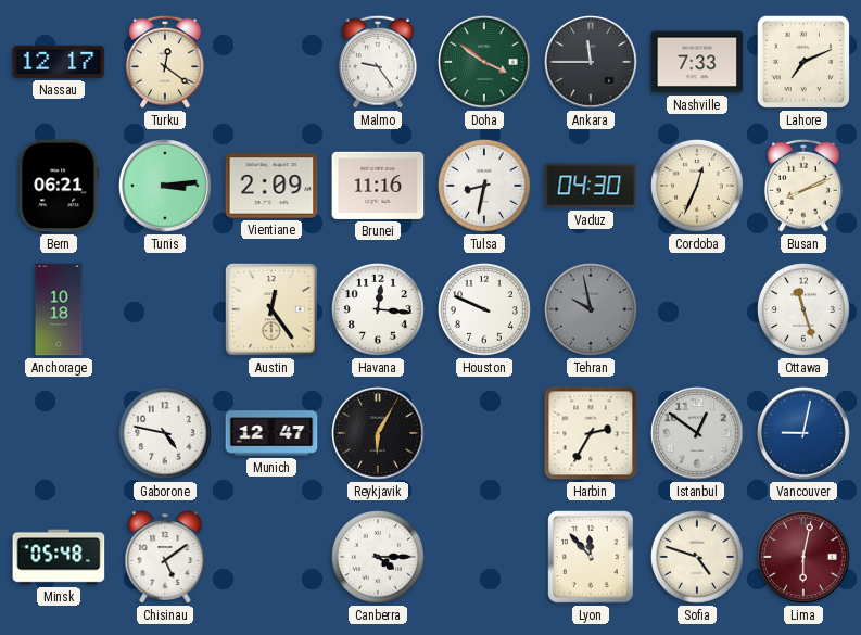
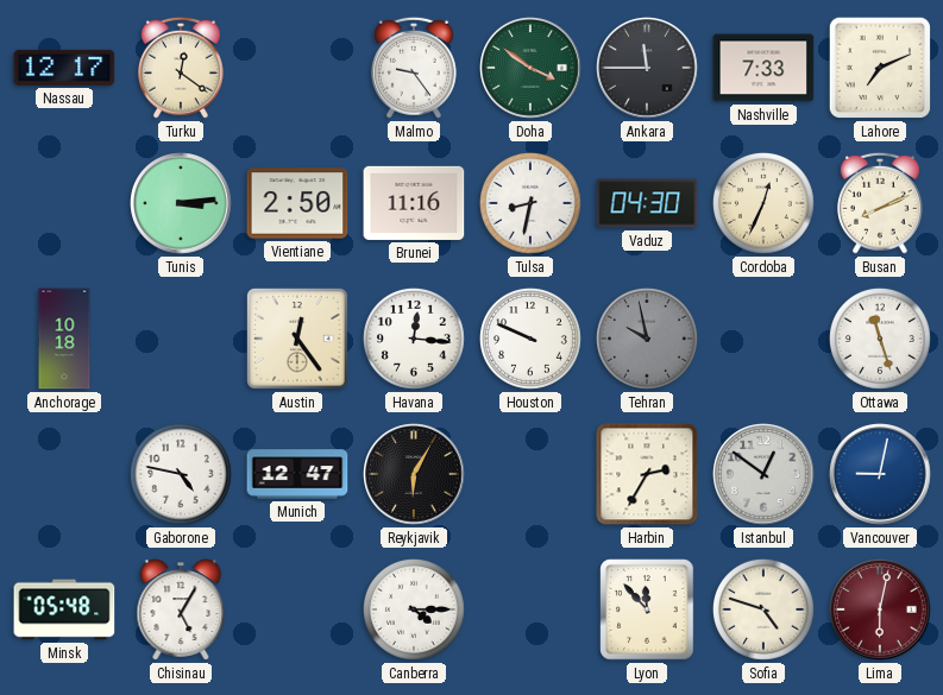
Bern: 06:21 -> none
Vientiane: 2:09 -> 2:50
Chisinau: 5:09 -> 5:05
